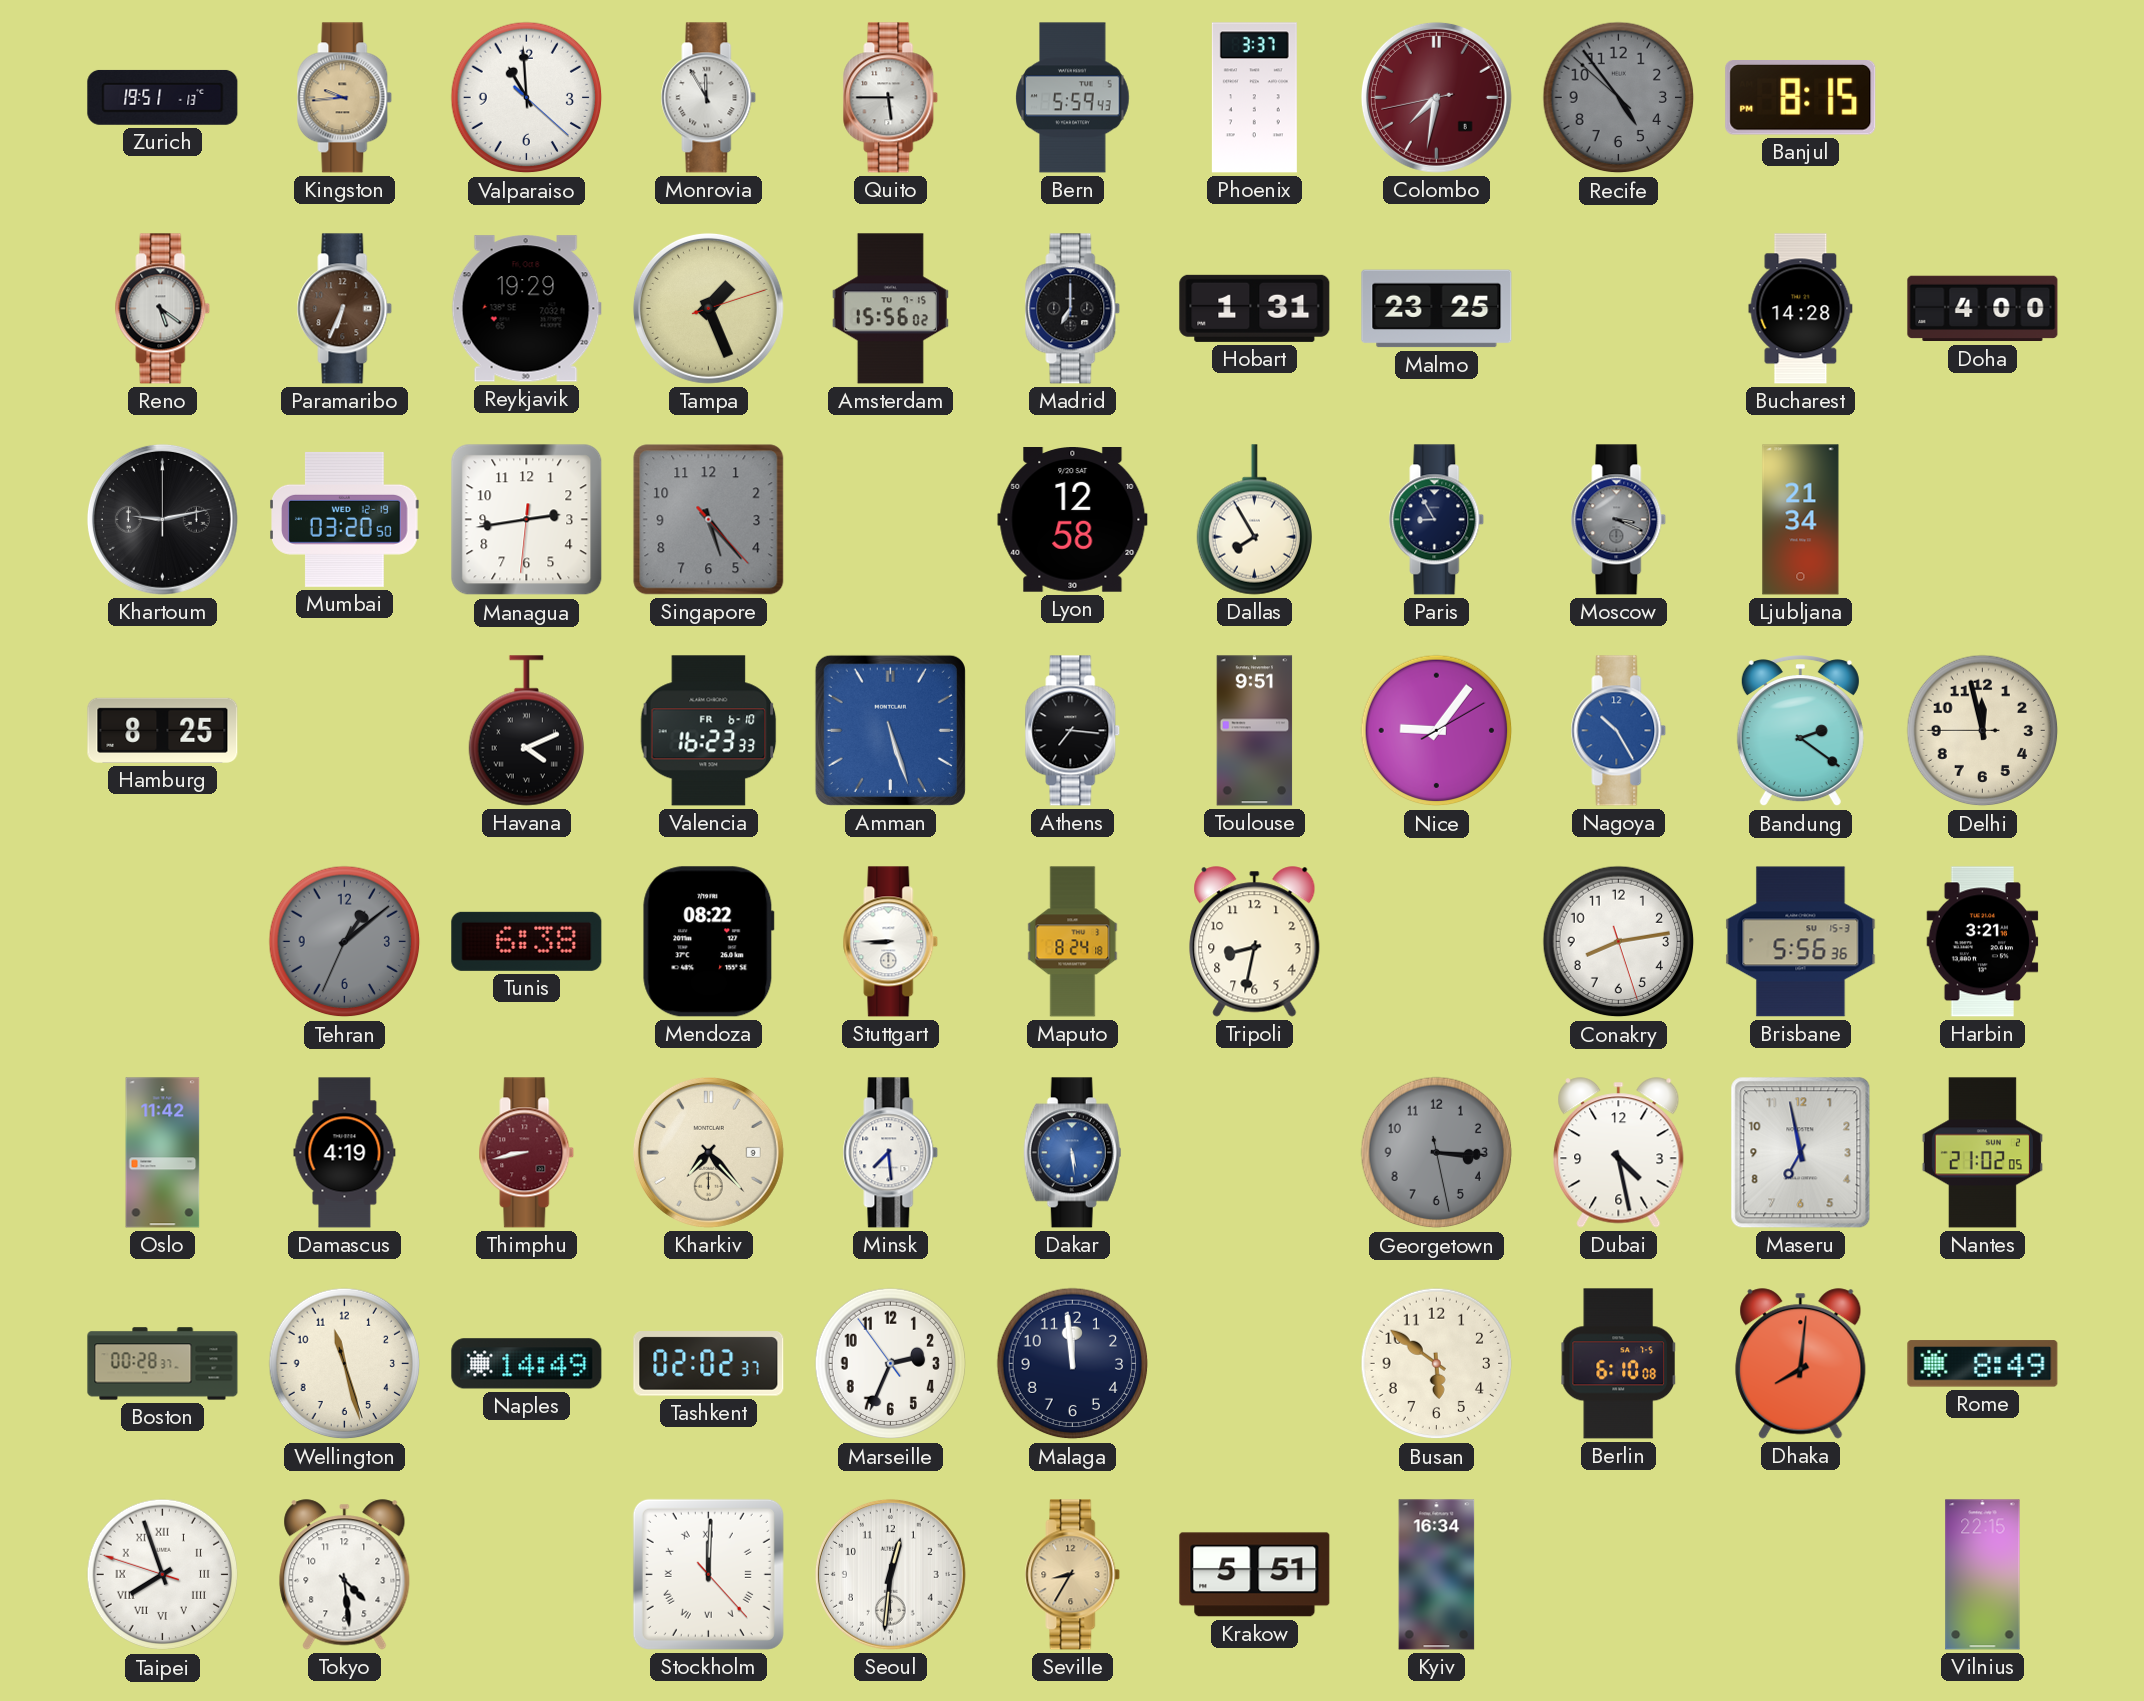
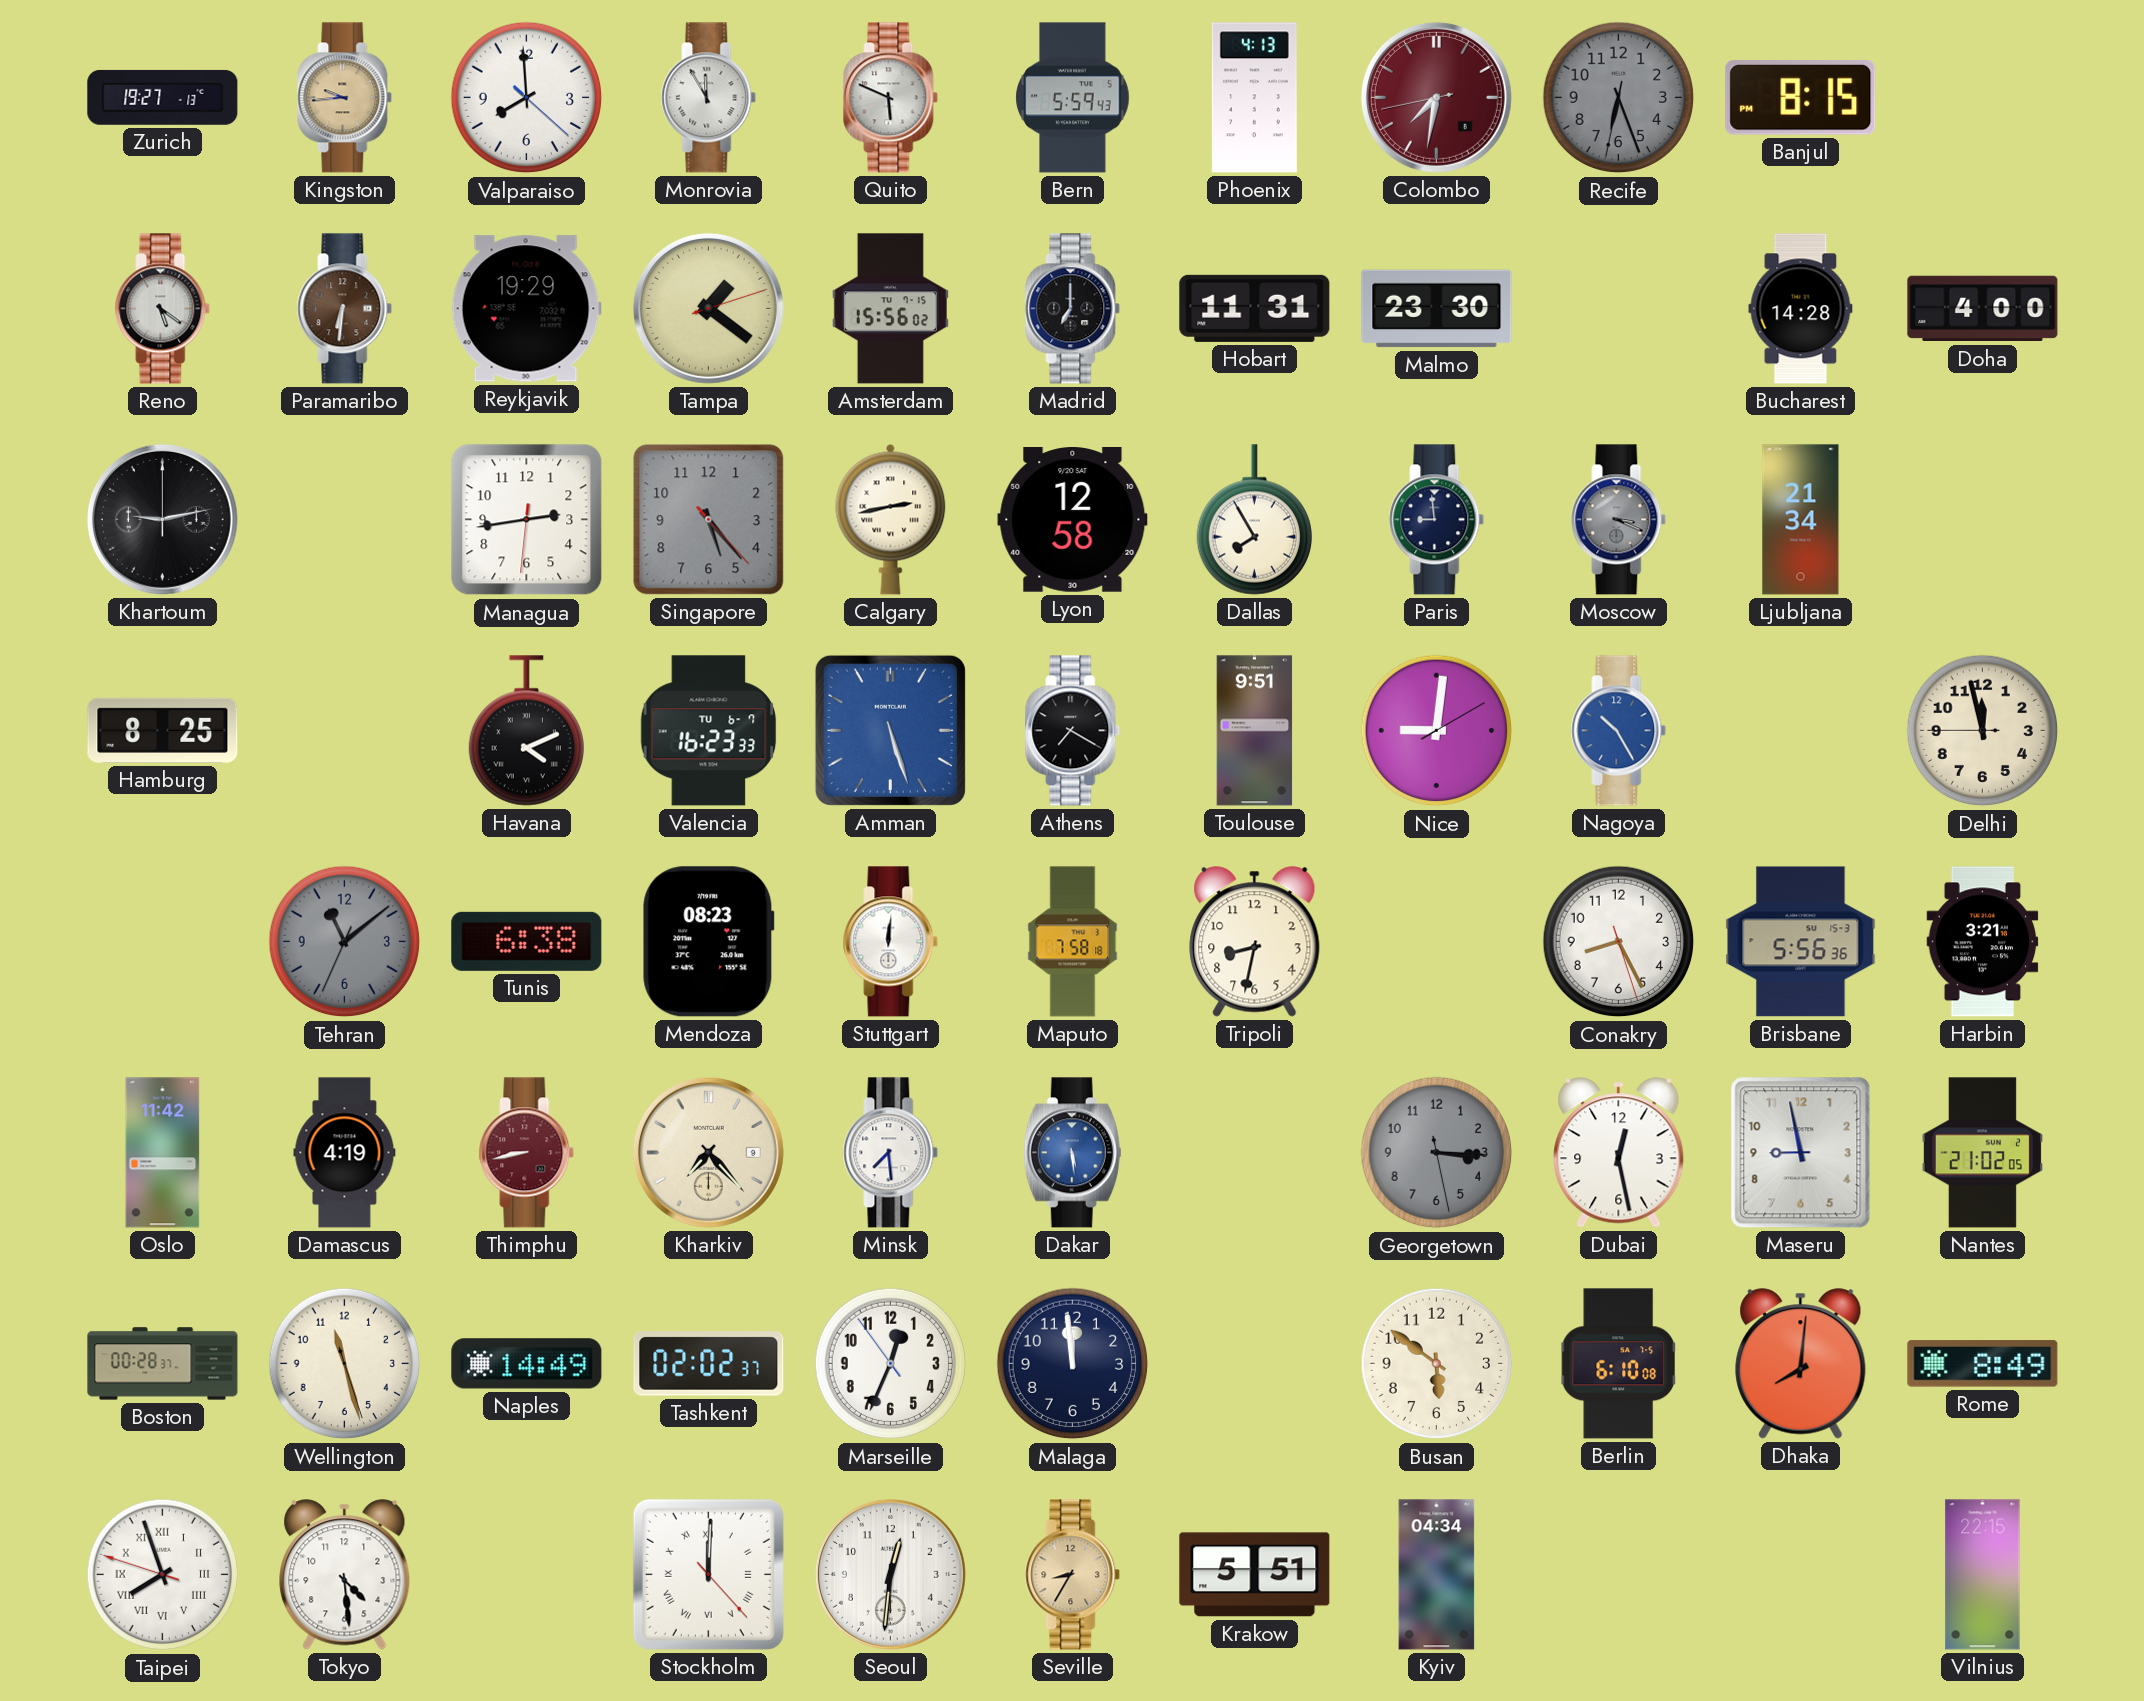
Zurich: 19:51 -> 19:27
Valparaiso: 10:59 -> 7:59
Quito: 5:45 -> 5:49
Phoenix: 3:37 -> 4:13
Recife: 4:53 -> 6:26
Paramaribo: 6:34 -> 6:31
Tampa: 1:26 -> 1:21
Hobart: 1:31 -> 11:31
Malmo: 23:25 -> 23:30
Mumbai: 03:20 -> none
Calgary: none -> 2:43
Paris: 8:55 -> 8:59
Valencia date: FR 6-10 -> TU 6-7
Athens: 7:16 -> 7:20
Nice: 9:06 -> 9:01
Bandung: 2:21 -> none
Tehran: 1:08 -> 11:08
Mendoza: 08:22 -> 08:23
Stuttgart: 8:45 -> 12:01
Maputo: 8:24 -> 7:58
Conakry: 8:13 -> 8:25
Dubai: 4:28 -> 12:28
Maseru: 6:58 -> 8:58
Marseille: 2:33 -> 12:33
Kyiv: 16:34 -> 04:34
